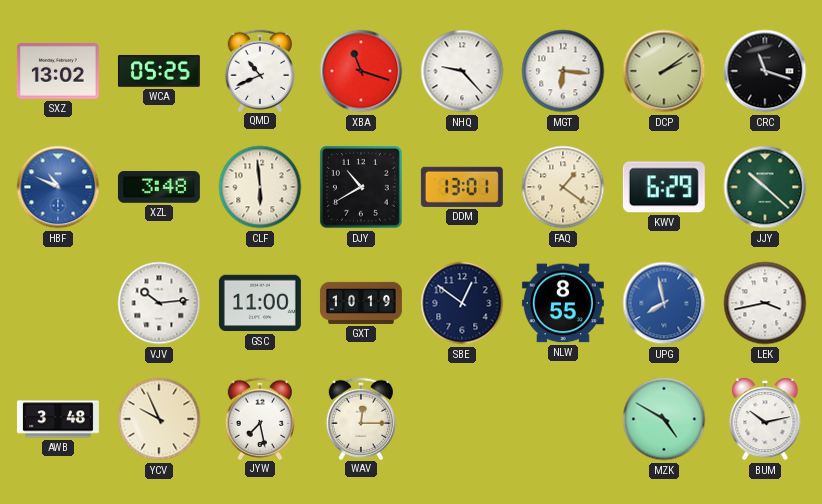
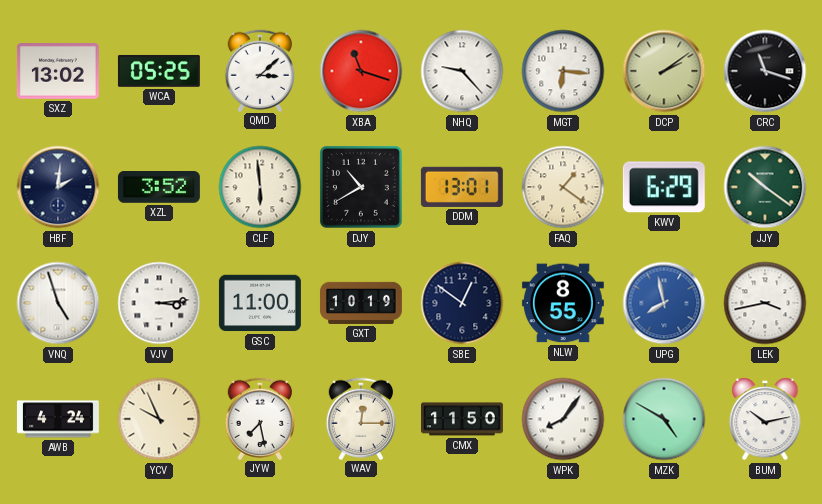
QMD: 10:41 -> 3:08
HBF: 10:49 -> 2:01
HBF dial: blue -> navy
XZL: 3:48 -> 3:52
JJY: 10:22 -> 10:21
VNQ: none -> 4:57
VJV: 10:14 -> 3:14
AWB: 3:48 -> 4:24
CMX: none -> 11:50
WPK: none -> 8:06
